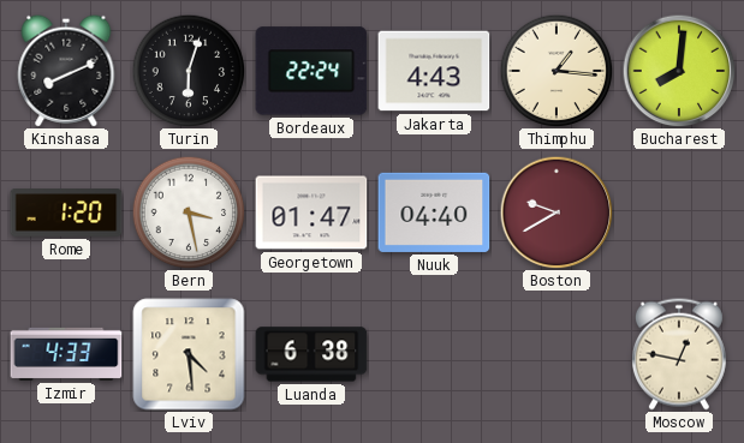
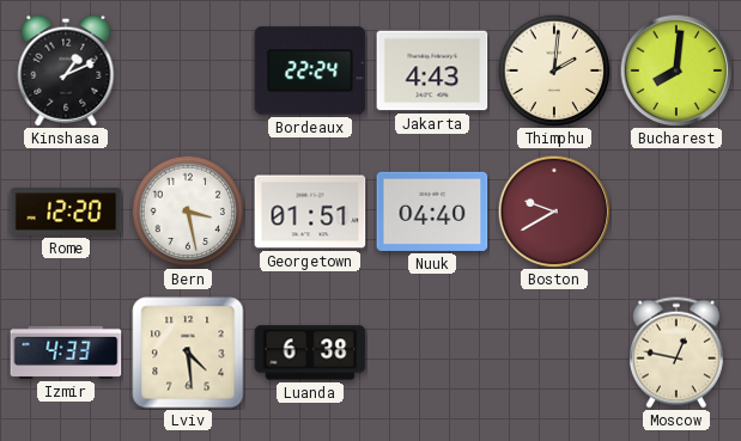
Kinshasa: 8:11 -> 1:11
Turin: 6:03 -> none
Thimphu: 1:16 -> 2:01
Rome: 1:20 -> 12:20
Georgetown: 01:47 -> 01:51
